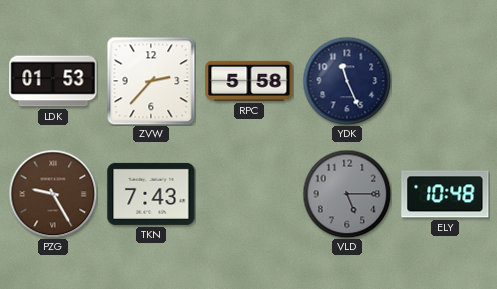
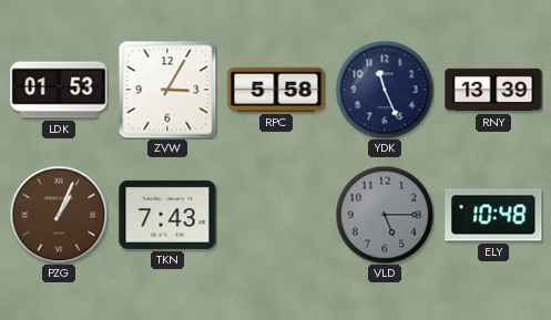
ZVW: 2:37 -> 3:05
RNY: none -> 13:39
PZG: 9:25 -> 1:04
